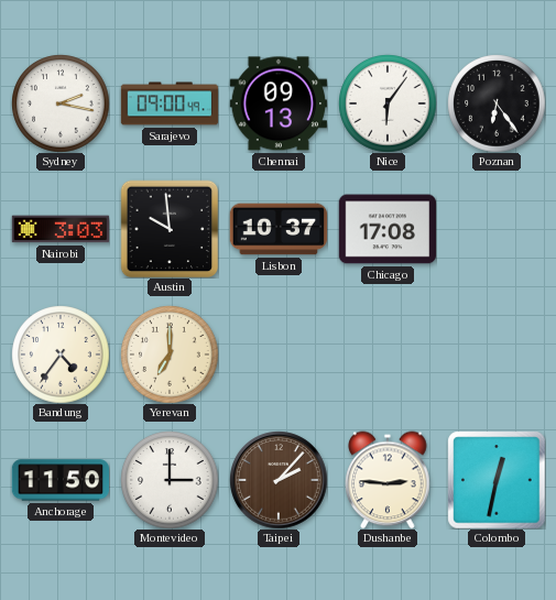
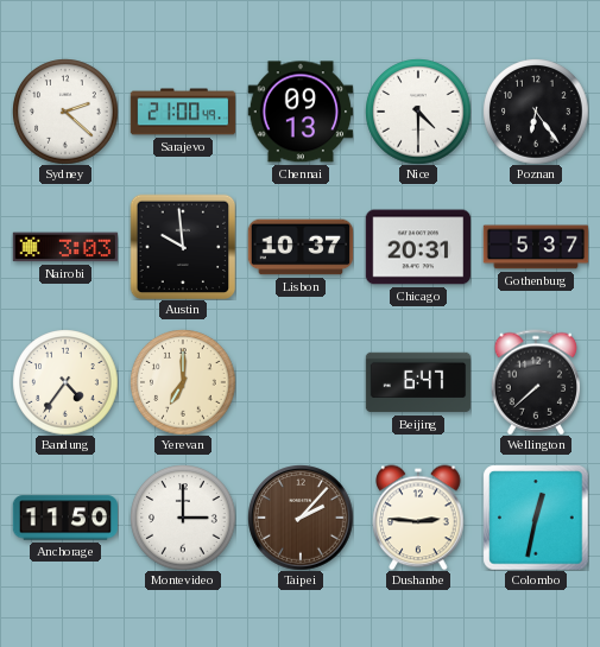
Sydney: 2:17 -> 2:22
Sarajevo: 09:00 -> 21:00
Nice: 6:06 -> 4:30
Chicago: 17:08 -> 20:31
Gothenburg: none -> 5:37
Beijing: none -> 6:47
Wellington: none -> 7:38
